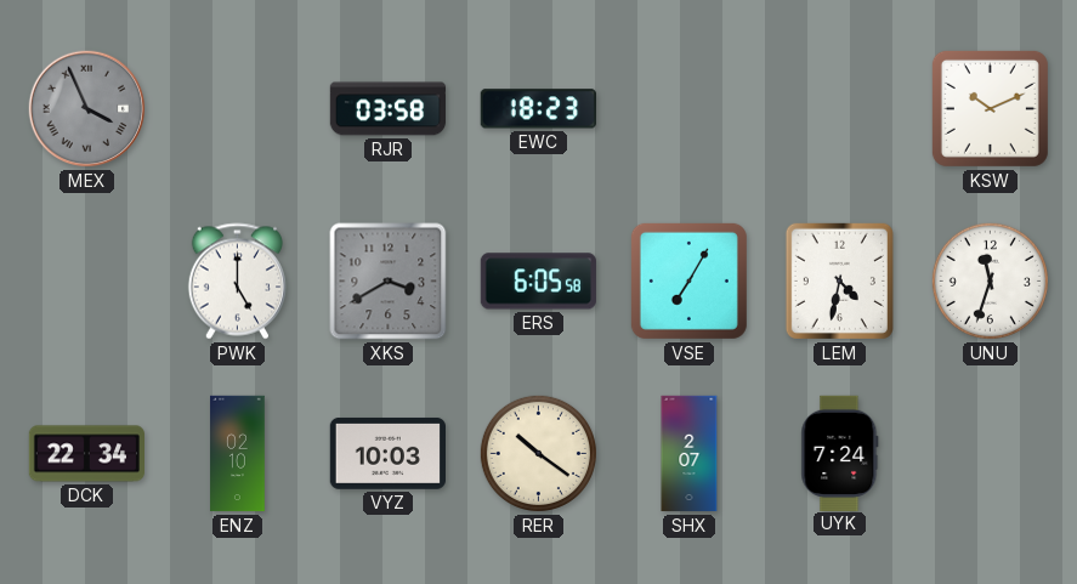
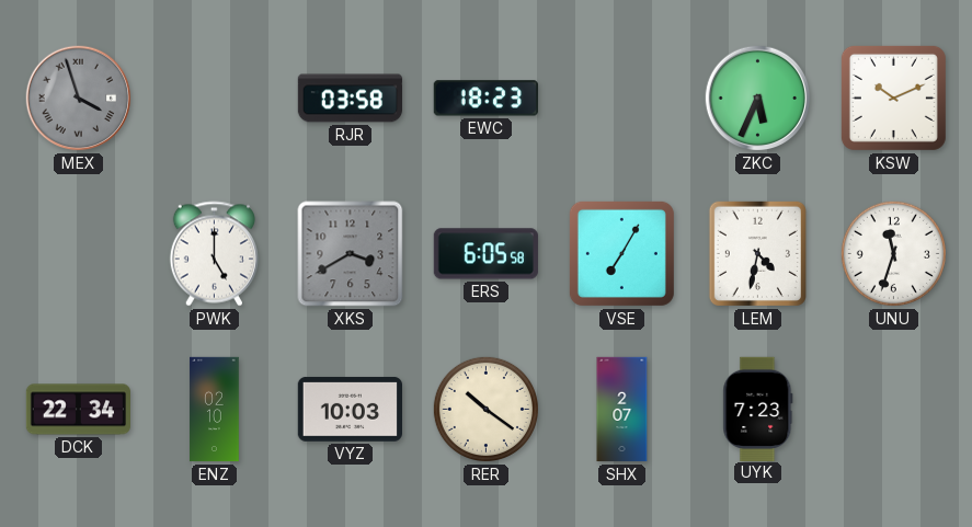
MEX: 3:56 -> 3:57
ZKC: none -> 5:34
UYK: 7:24 -> 7:23
